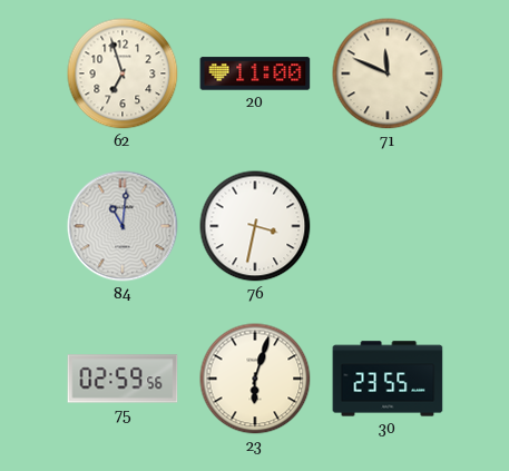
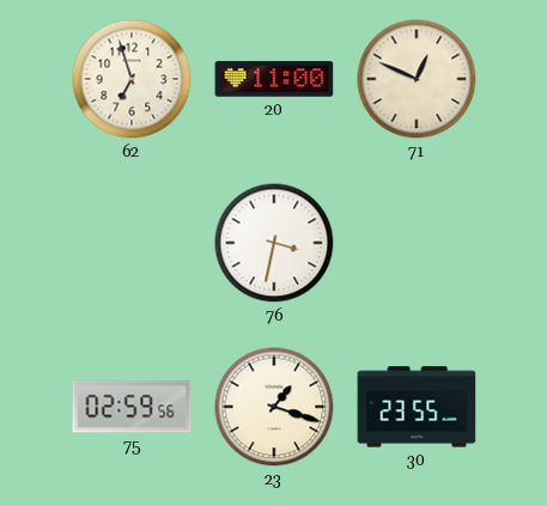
71: 11:49 -> 12:49
84: 11:01 -> none
23: 6:03 -> 1:18
